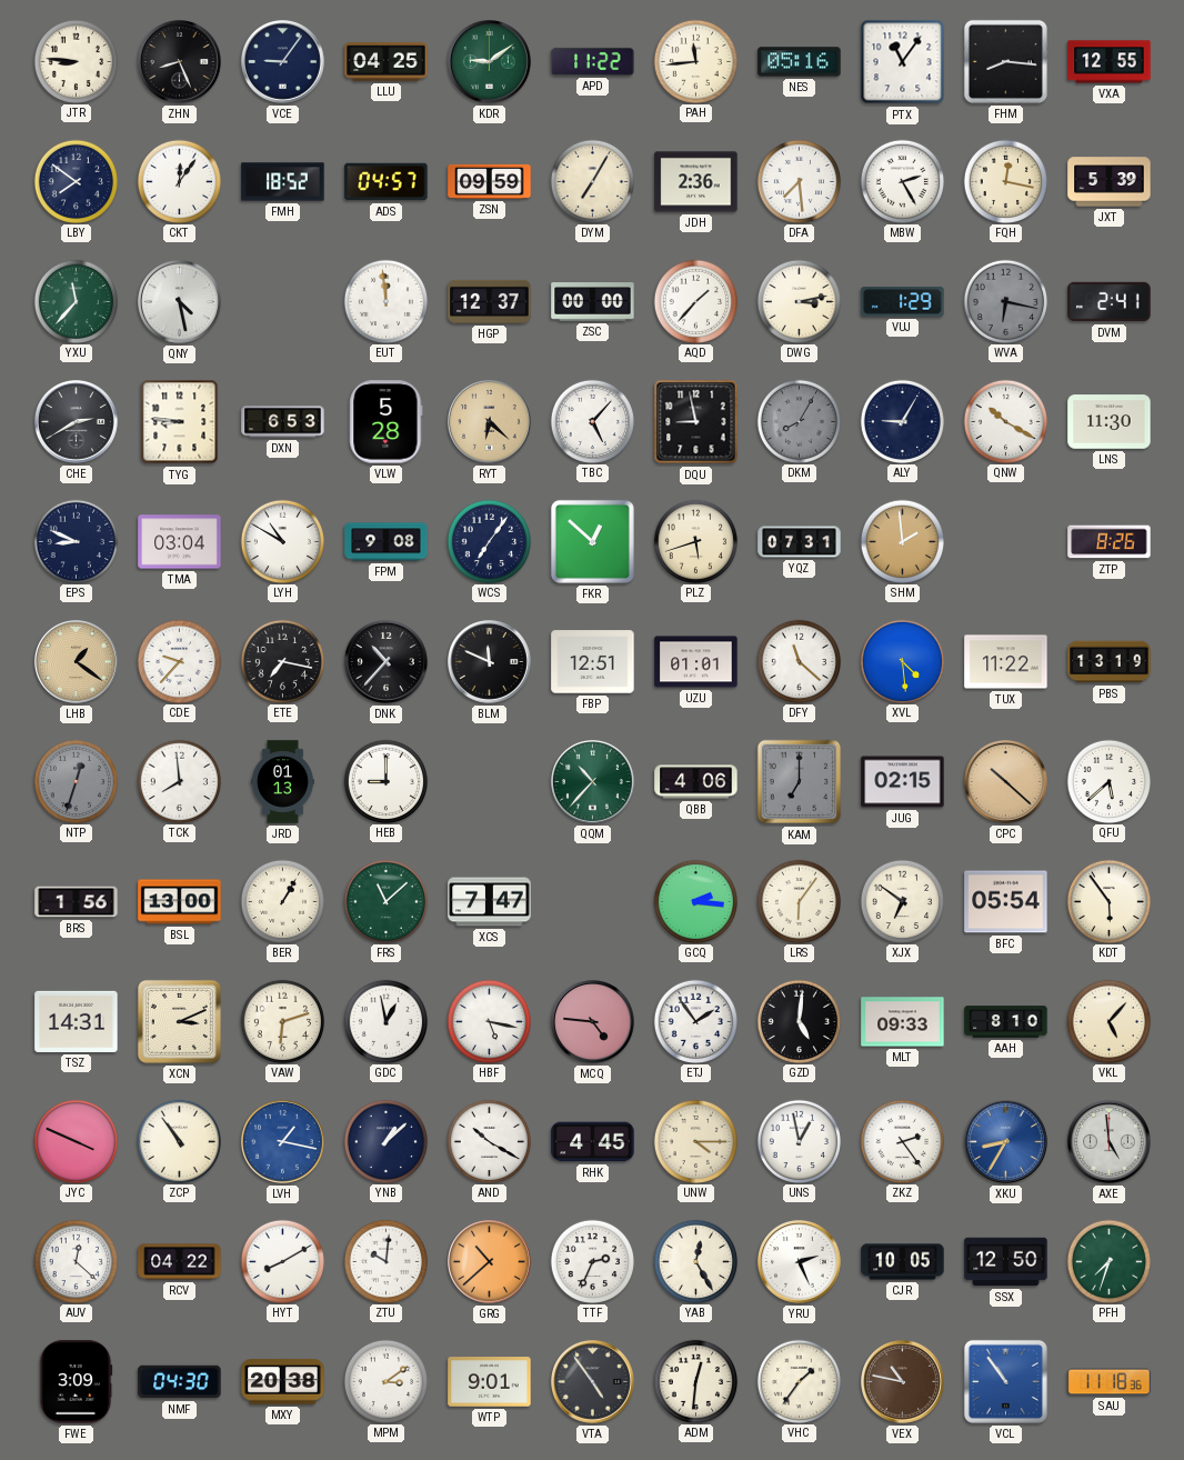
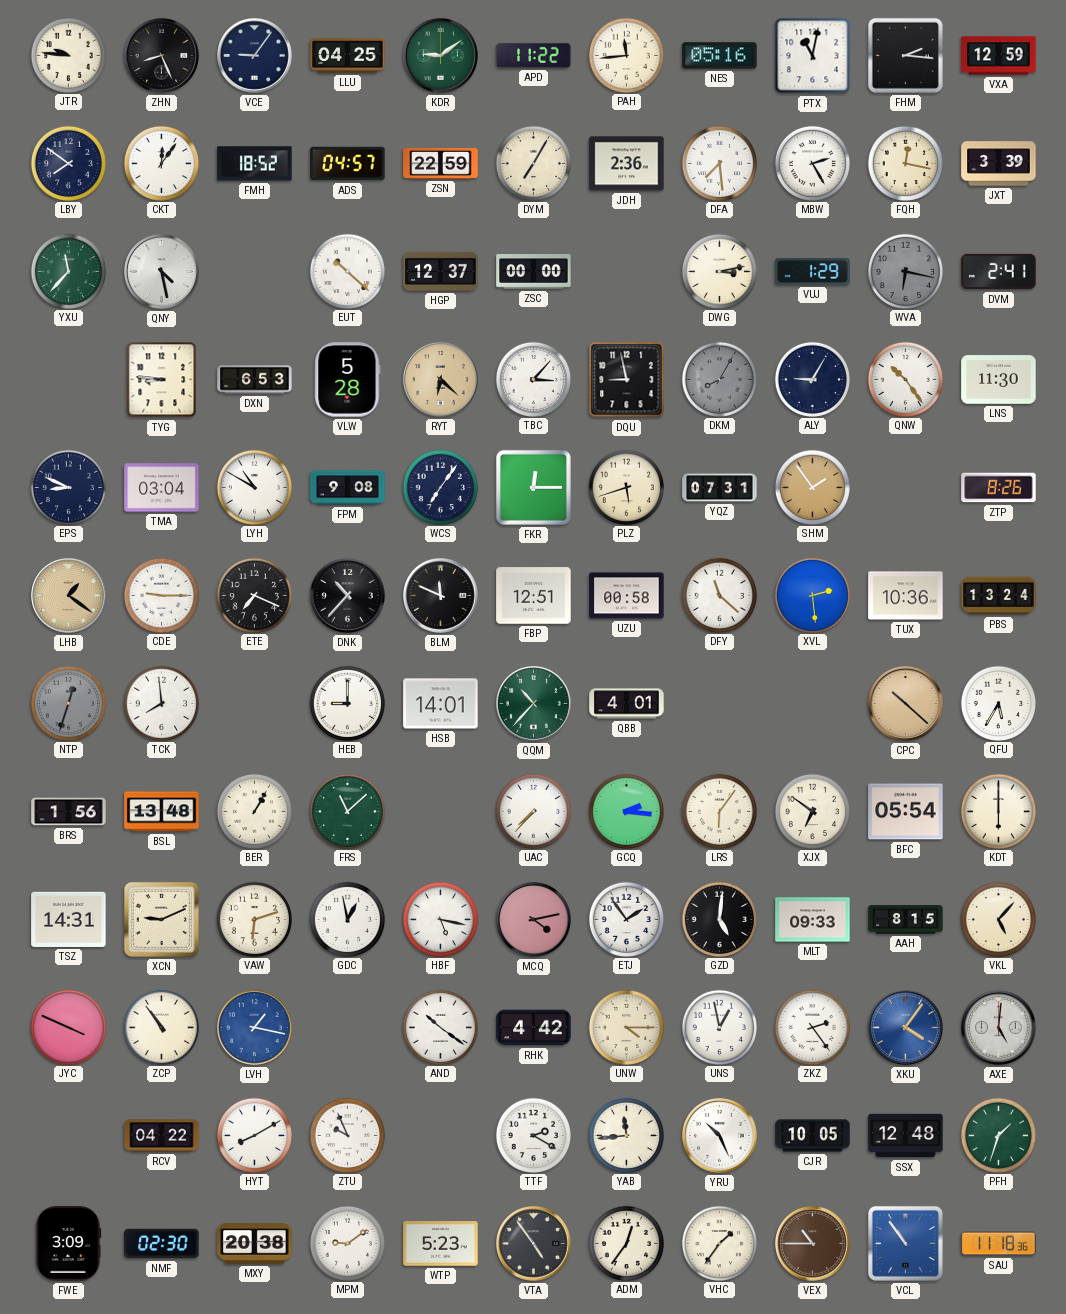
JTR: 8:46 -> 9:46
PTX: 11:06 -> 11:02
FHM: 8:16 -> 2:16
VXA: 12:55 -> 12:59
ZSN: 09:59 -> 22:59
JXT: 5:39 -> 3:39
EUT: 11:59 -> 10:22
AQD: 1:37 -> none
CHE: 2:40 -> none
TBC: 5:07 -> 3:07
QNW: 10:20 -> 10:24
FKR: 12:52 -> 12:15
SHM: 1:59 -> 1:54
CDE: 9:37 -> 9:15
ETE: 7:17 -> 7:19
UZU: 01:01 -> 00:58
XVL: 4:29 -> 2:29
TUX: 11:22 -> 10:36
PBS: 13:19 -> 13:24
JRD: 01:13 -> none
HSB: none -> 14:01
QBB: 4:06 -> 4:01
KAM: 7:00 -> none
JUG: 02:15 -> none
QFU: 5:38 -> 5:35
BSL: 13:00 -> 13:48
XCS: 7:47 -> none
UAC: none -> 7:37
KDT: 5:54 -> 6:00
XCN: 3:11 -> 9:11
MCQ: 4:46 -> 4:13
AAH: 8:10 -> 8:15
YNB: 1:08 -> none
AND: 10:20 -> 10:21
RHK: 4:45 -> 4:42
XKU: 8:35 -> 4:06
AXE: 4:59 -> 5:01
AUV: 12:22 -> none
ZTU: 10:01 -> 9:56
GRG: 10:38 -> none
TTF: 2:34 -> 2:20
YAB: 12:25 -> 11:44
YRU: 2:26 -> 10:26
SSX: 12:50 -> 12:48
PFH: 7:33 -> 1:33
NMF: 04:30 -> 02:30
MPM: 3:09 -> 9:09
WTP: 9:01 -> 5:23
ADM: 12:31 -> 12:36
VEX: 10:47 -> 10:45
